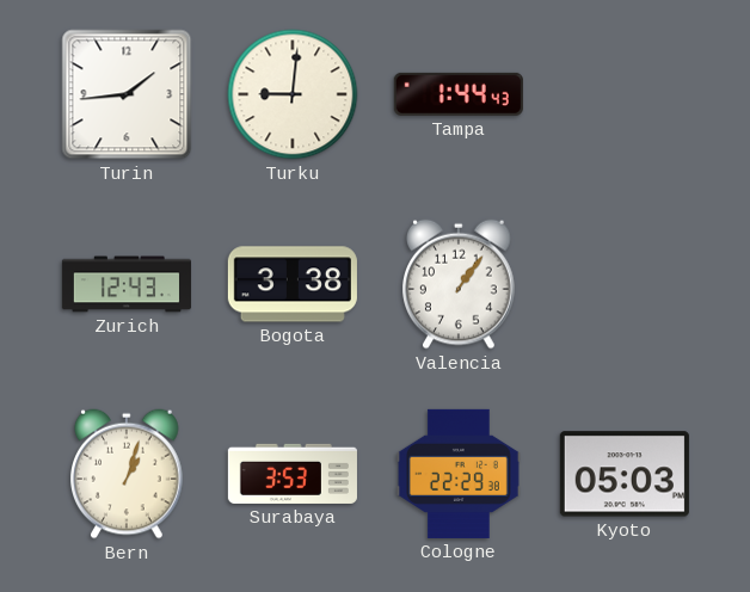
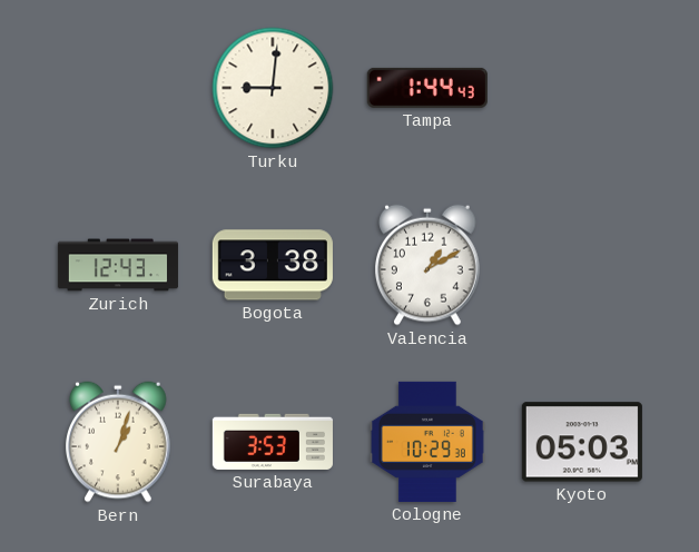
Turin: 1:44 -> none
Valencia: 1:06 -> 1:10
Cologne: 22:29 -> 10:29
